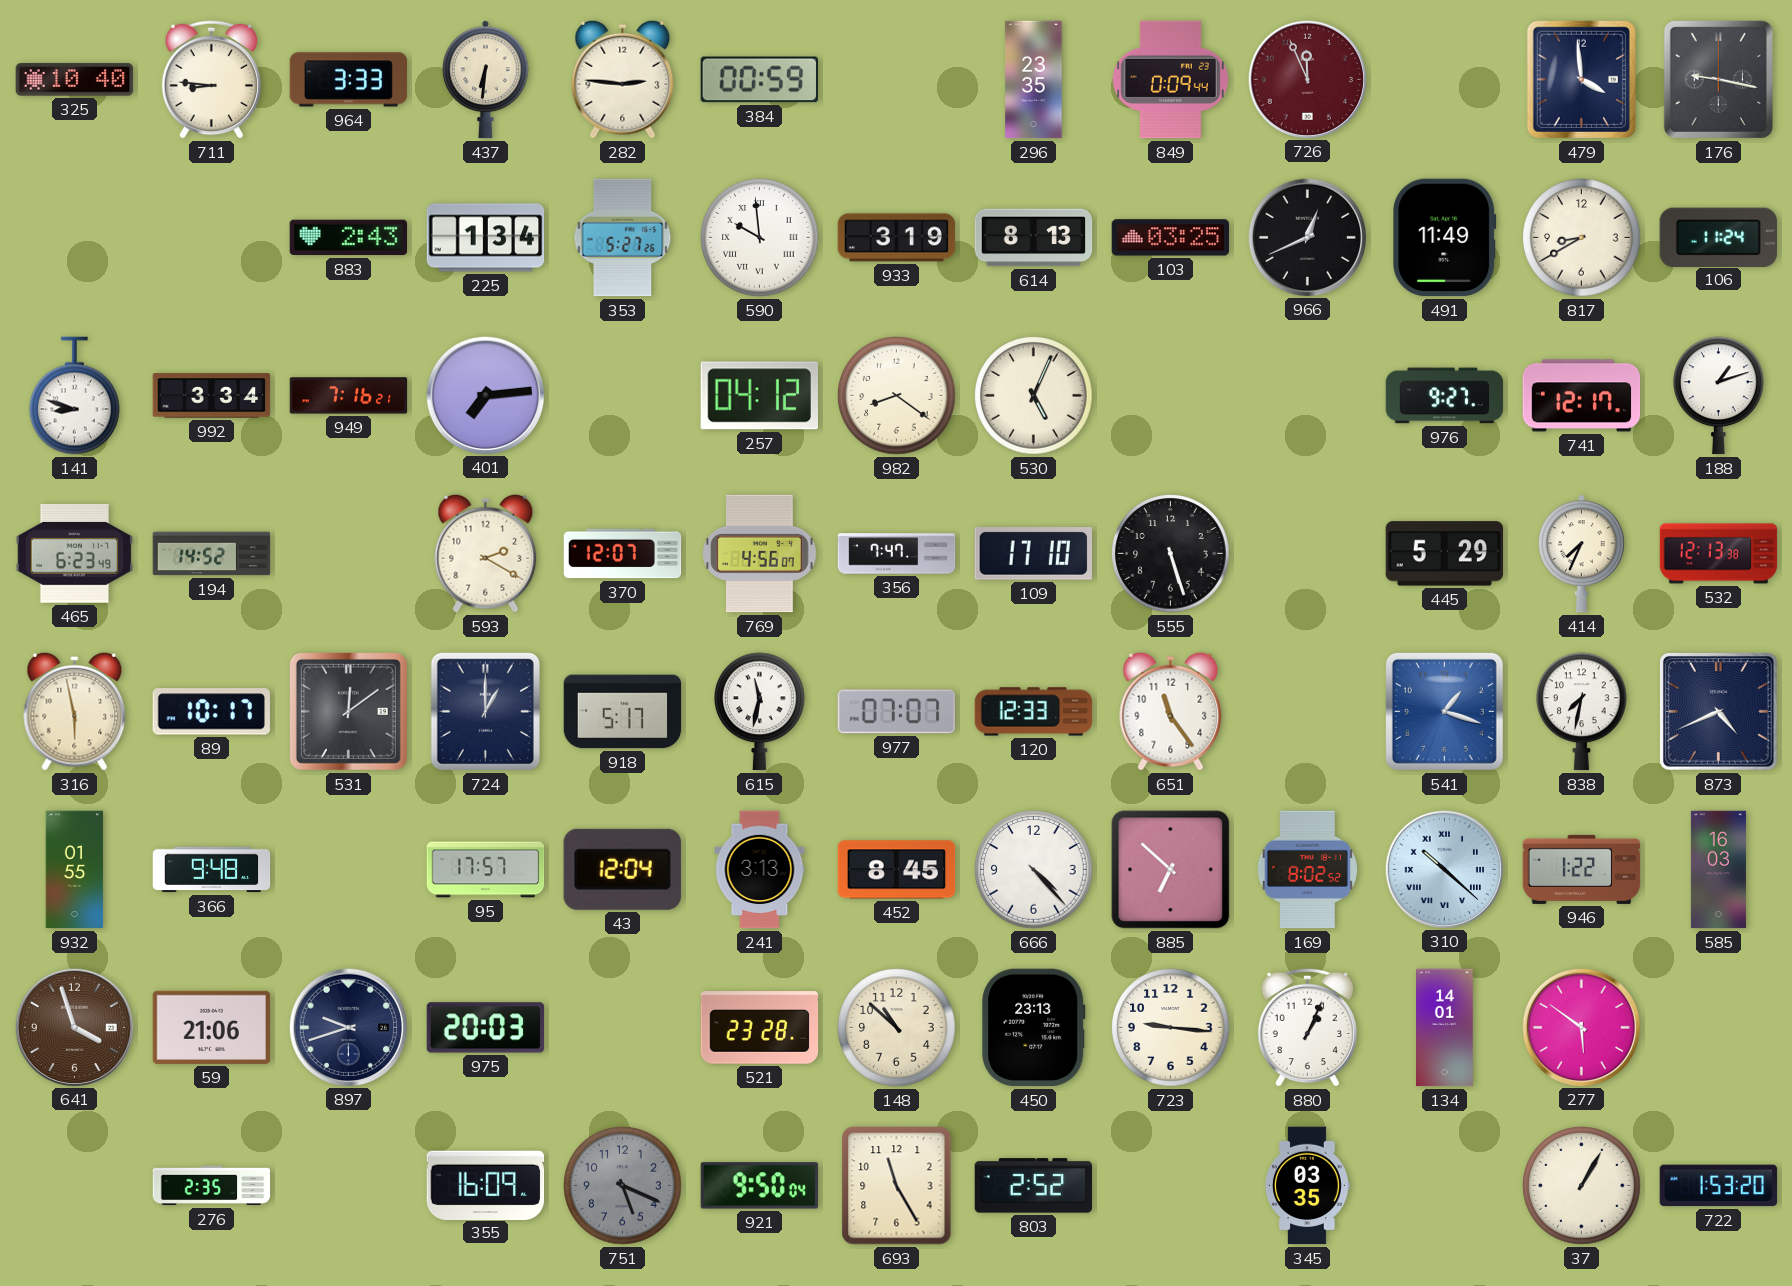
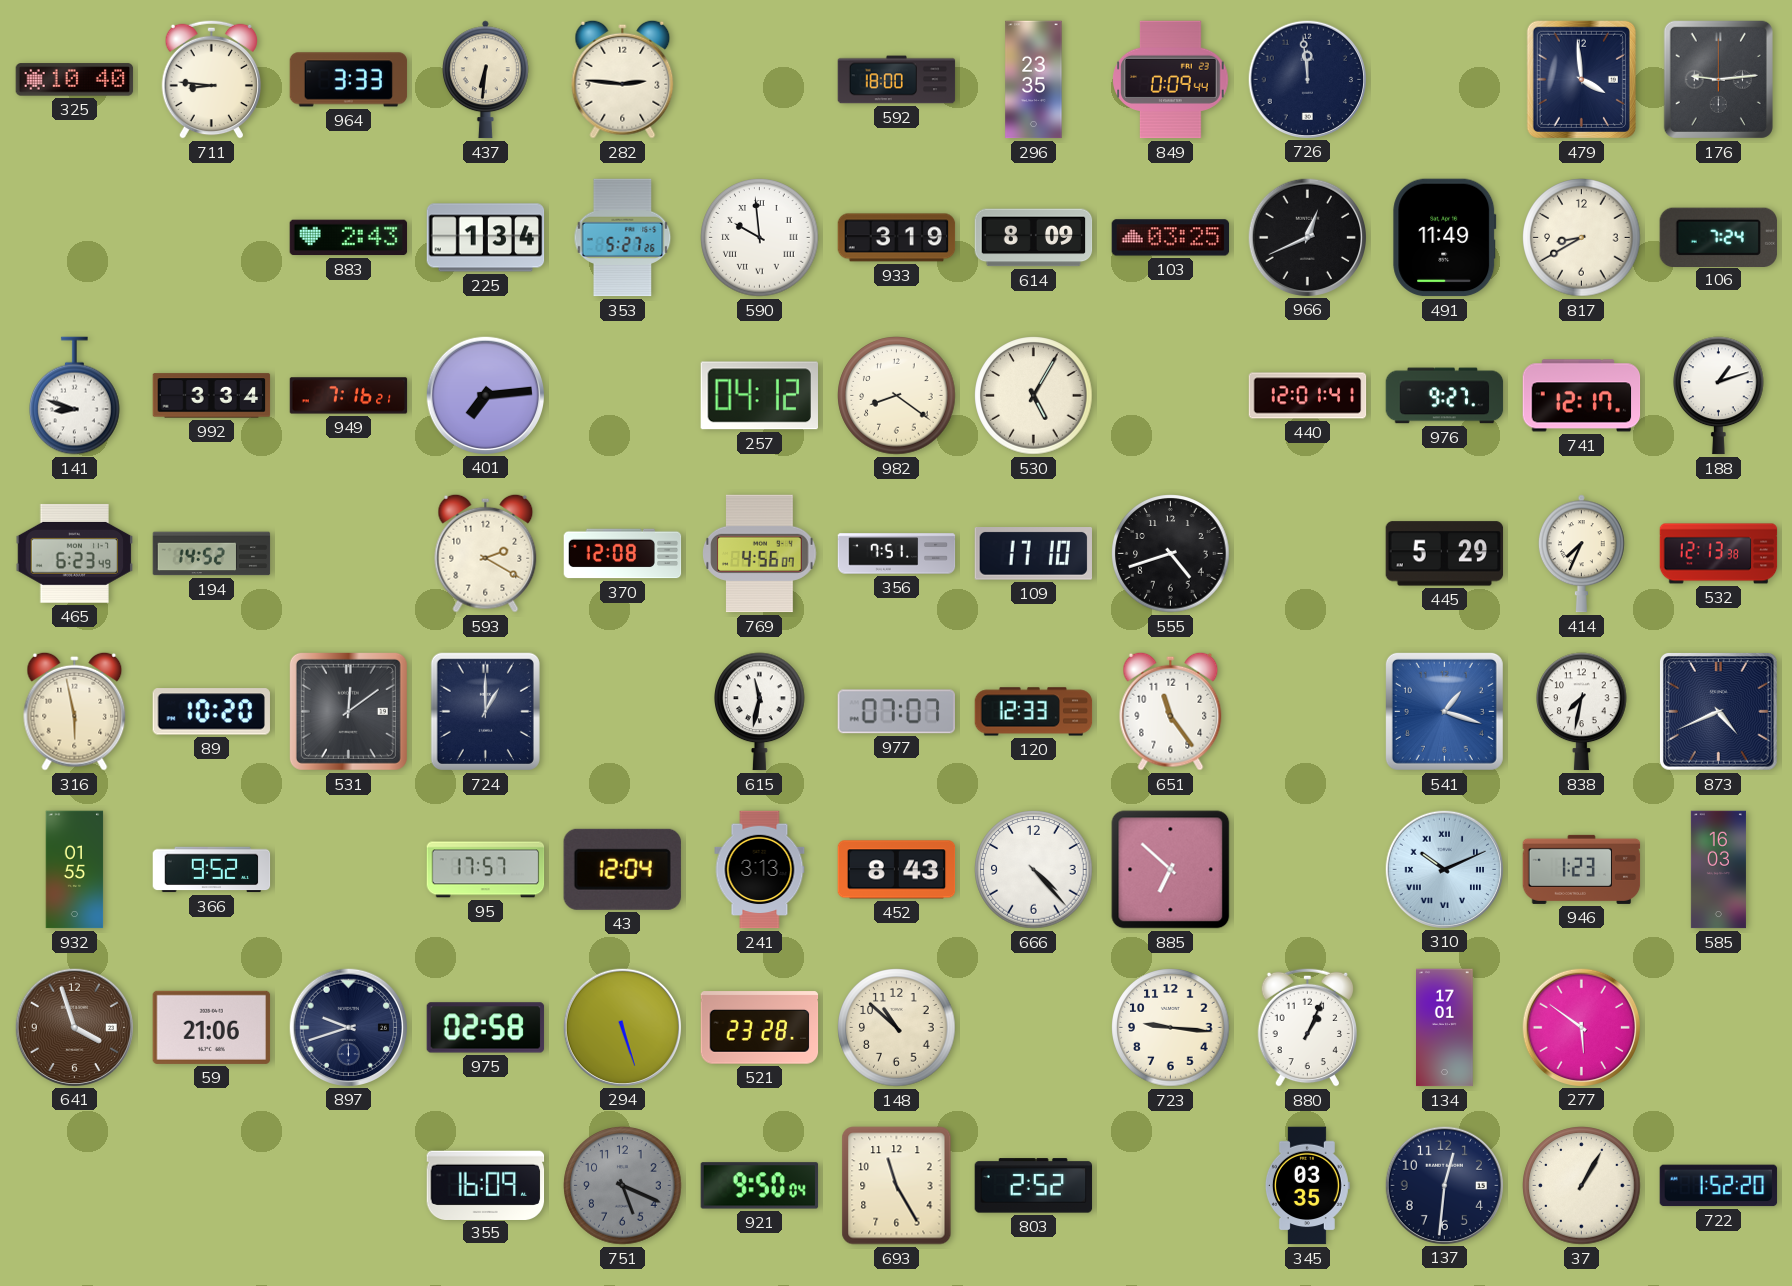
384: 00:59 -> none
592: none -> 18:00
726: 11:56 -> 11:59
726 dial: burgundy -> navy
176: 9:17 -> 9:14
614: 8:13 -> 8:09
106: 11:24 -> 7:24
530: 5:04 -> 5:05
440: none -> 12:01
370: 12:07 -> 12:08
356: 7:47 -> 7:51
555: 5:27 -> 4:42
89: 10:17 -> 10:20
918: 5:17 -> none
366: 9:48 -> 9:52
452: 8:45 -> 8:43
169: 8:02 -> none
310: 10:22 -> 10:11
946: 1:22 -> 1:23
975: 20:03 -> 02:58
294: none -> 5:27
450: 23:13 -> none
134: 14:01 -> 17:01
276: 2:35 -> none
137: none -> 12:31
722: 1:53 -> 1:52
